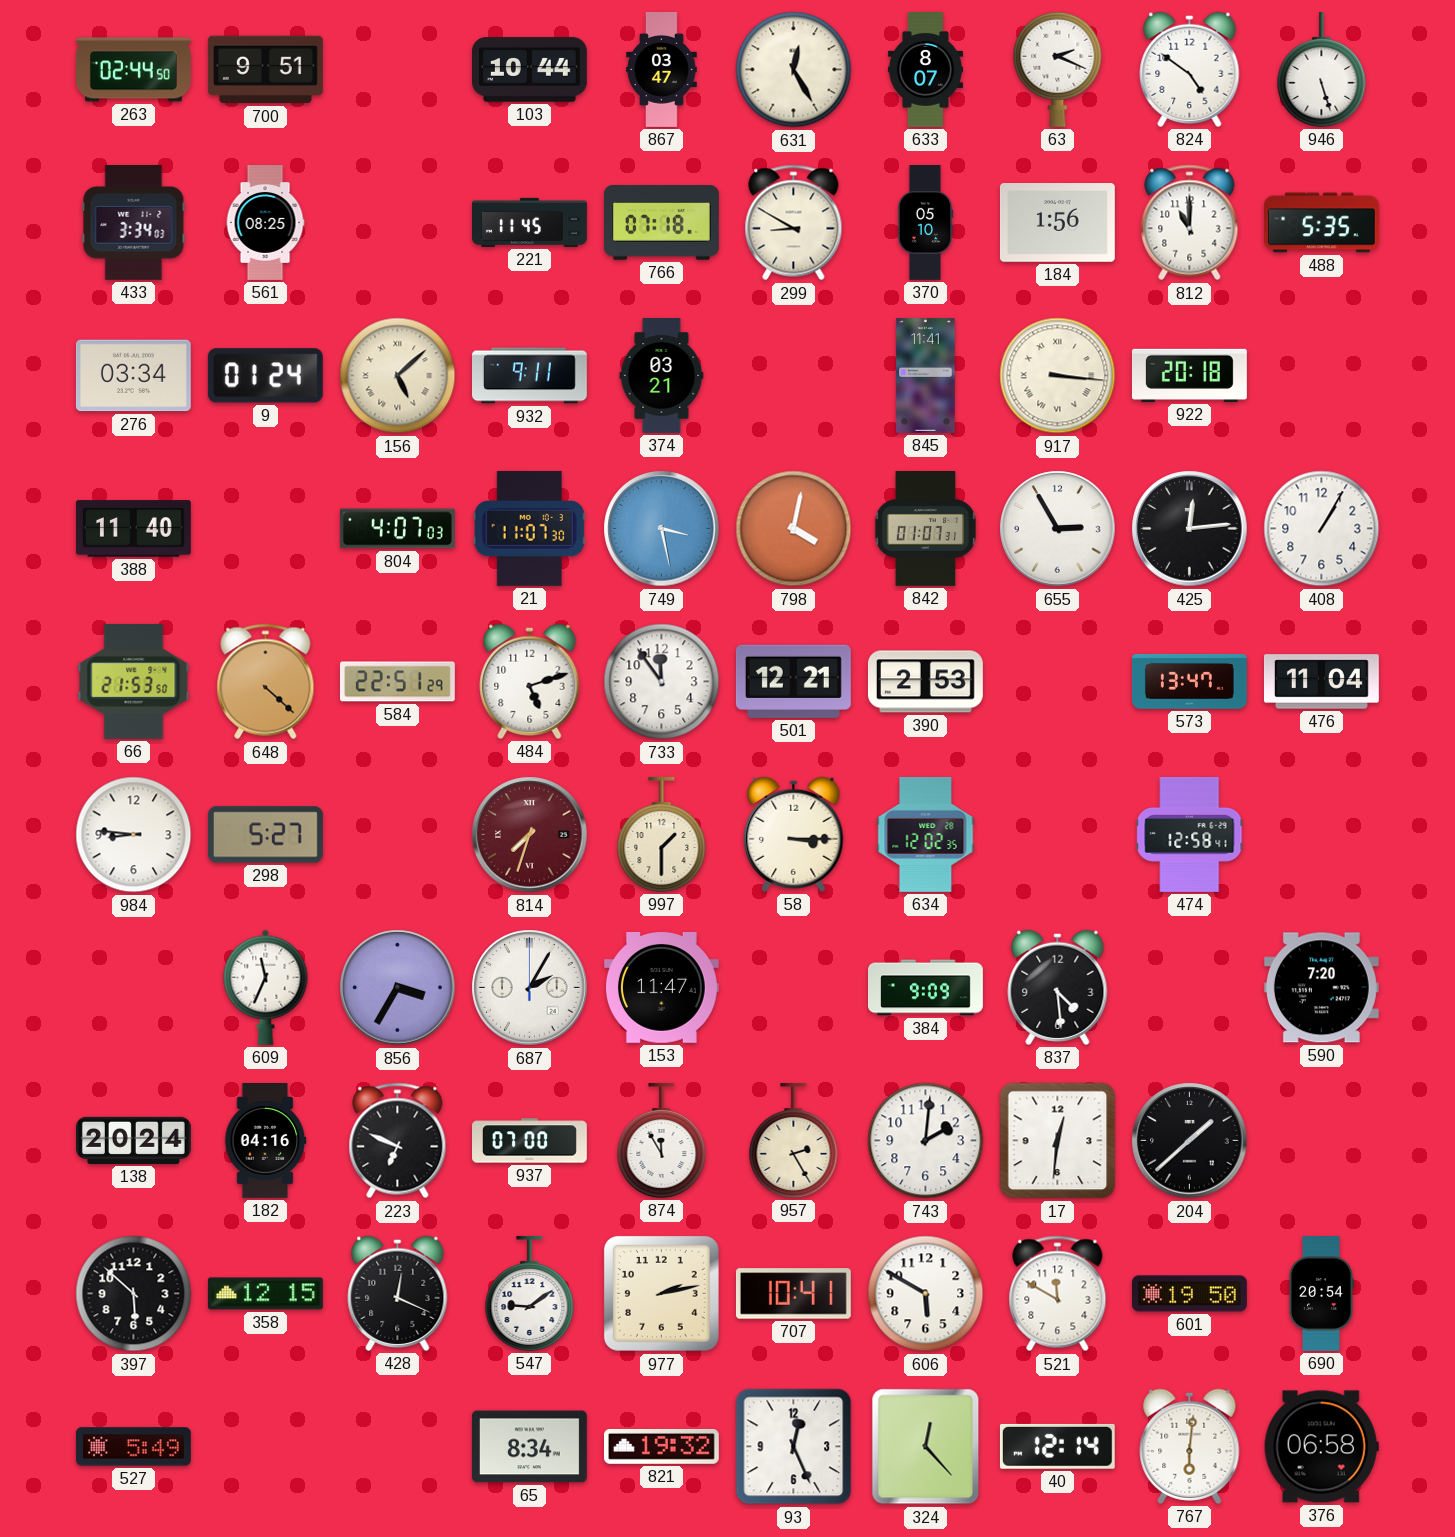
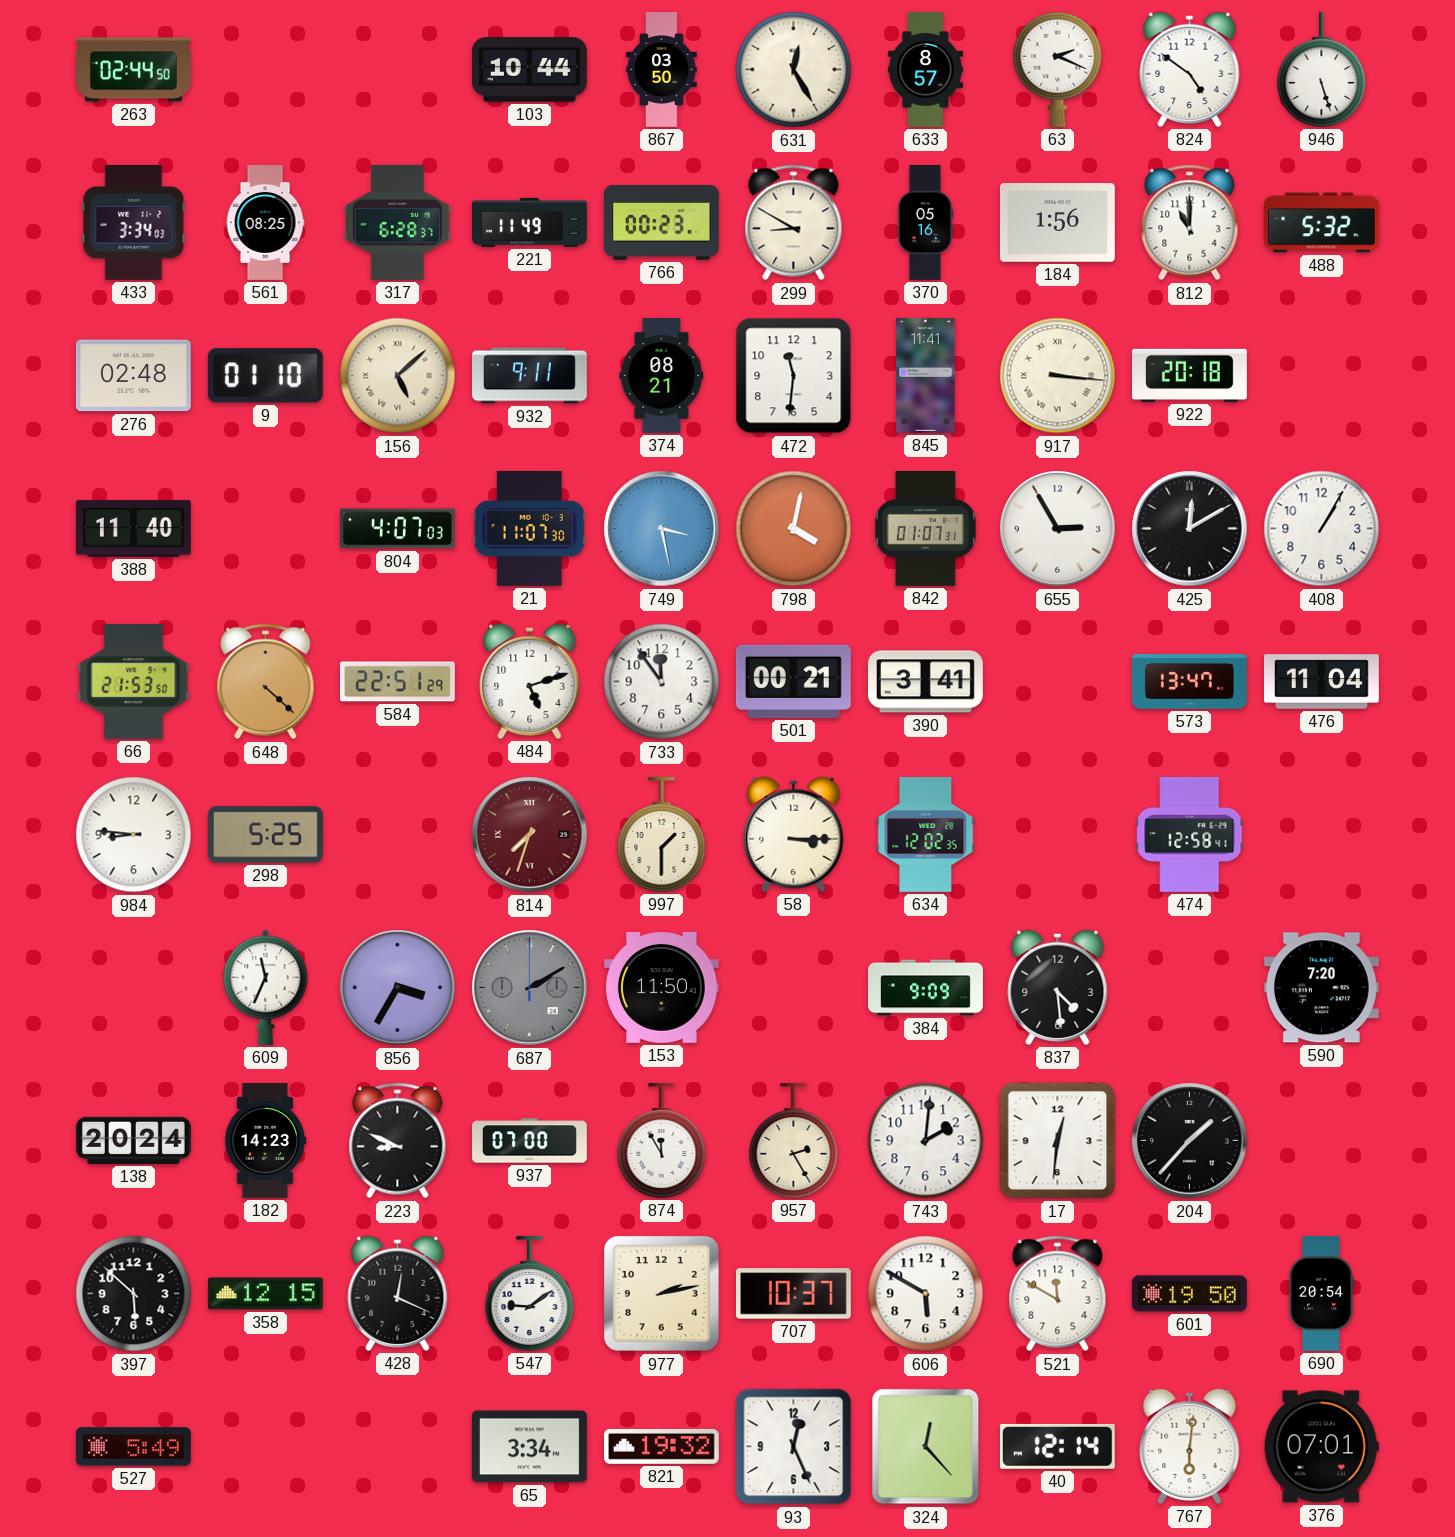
700: 9:51 -> none
867: 03:47 -> 03:50
633: 8:07 -> 8:57
317: none -> 6:28
221: 11:45 -> 11:49
766: 07:18 -> 00:23
370: 05:10 -> 05:16
488: 5:35 -> 5:32
276: 03:34 -> 02:48
9: 01:24 -> 01:10
374: 03:21 -> 08:21
472: none -> 11:31
425: 12:14 -> 12:10
501: 12:21 -> 00:21
390: 2:53 -> 3:41
298: 5:27 -> 5:25
687: 2:05 -> 2:10
687 dial: white -> grey
153: 11:47 -> 11:50
182: 04:16 -> 14:23
223: 6:49 -> 8:49
204: 1:38 -> 1:37
707: 10:41 -> 10:37
65: 8:34 -> 3:34
376: 06:58 -> 07:01
